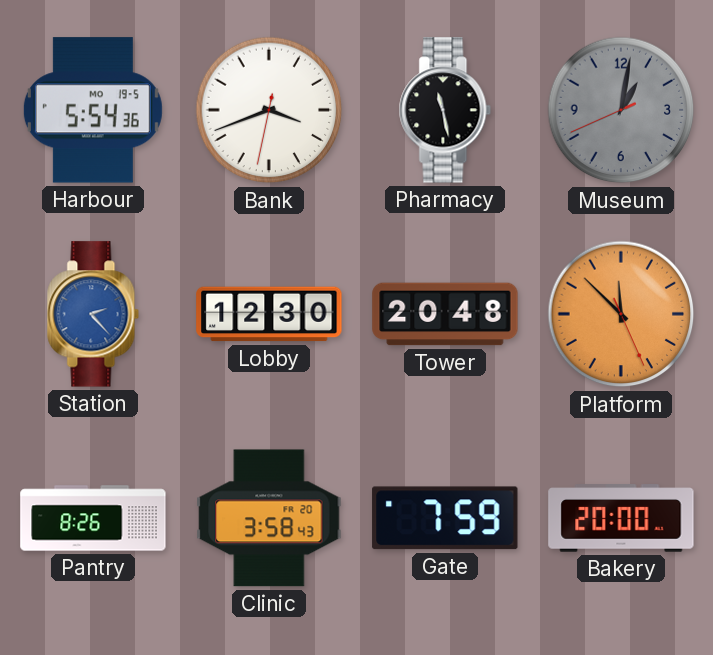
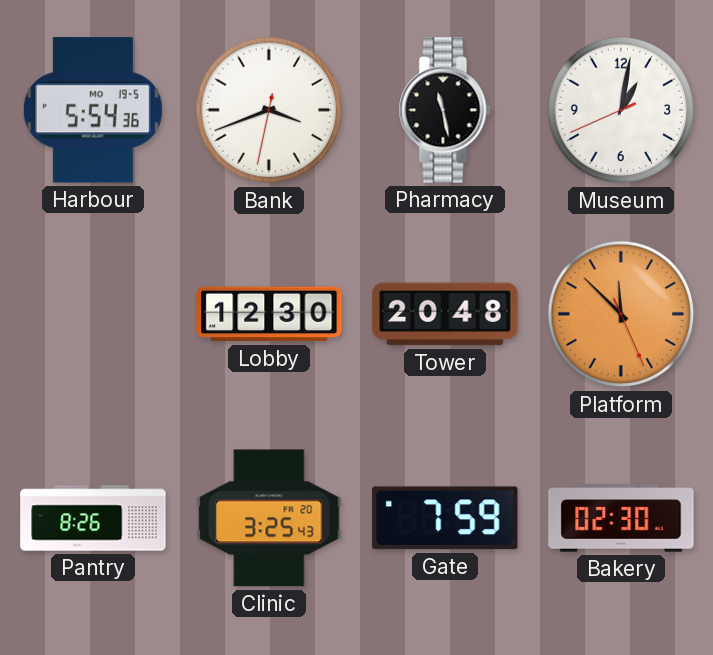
Museum dial: grey -> white
Station: 2:23 -> none
Clinic: 3:58 -> 3:25
Bakery: 20:00 -> 02:30
